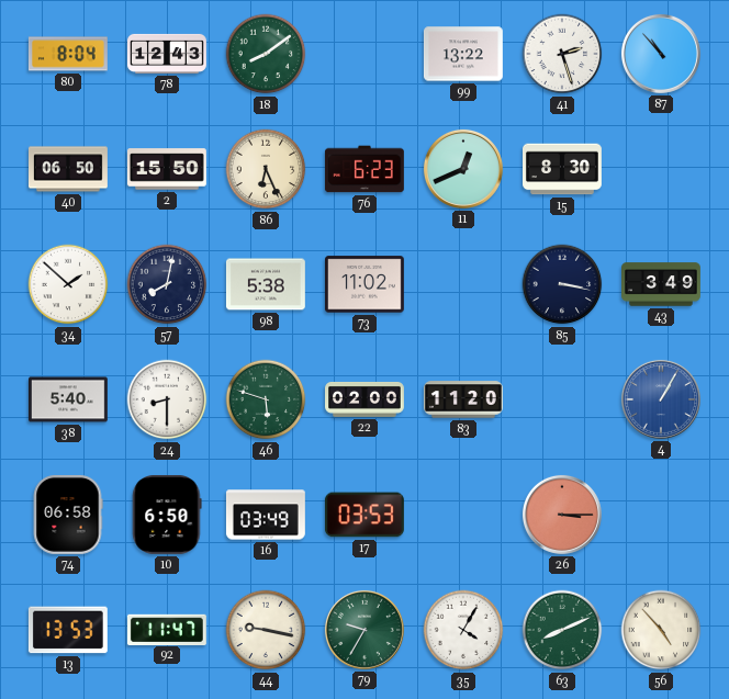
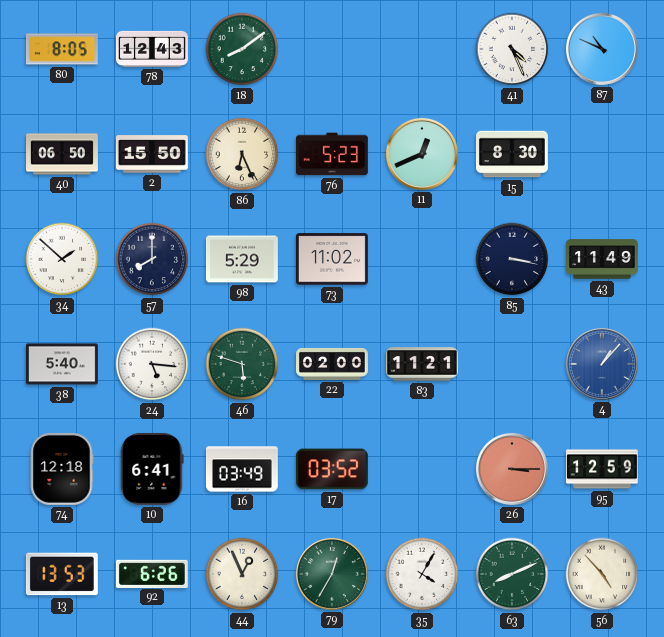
80: 8:04 -> 8:05
99: 13:22 -> none
41: 2:27 -> 4:26
87: 10:53 -> 10:49
76: 6:23 -> 5:23
57: 8:02 -> 8:00
98: 5:38 -> 5:29
43: 3:49 -> 11:49
24: 8:30 -> 5:16
83: 11:20 -> 11:21
4: 1:05 -> 1:07
74: 06:58 -> 12:18
10: 6:50 -> 6:41
17: 03:53 -> 03:52
95: none -> 12:59
92: 11:47 -> 6:26
44: 9:17 -> 12:56
79: 9:35 -> 12:35
